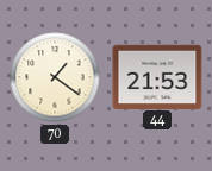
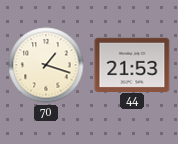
70: 1:21 -> 1:18
